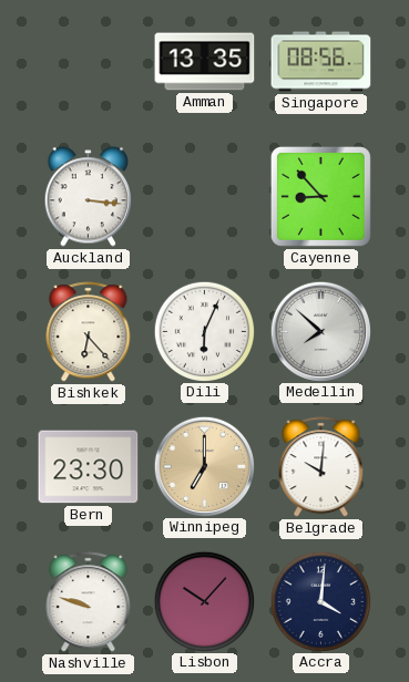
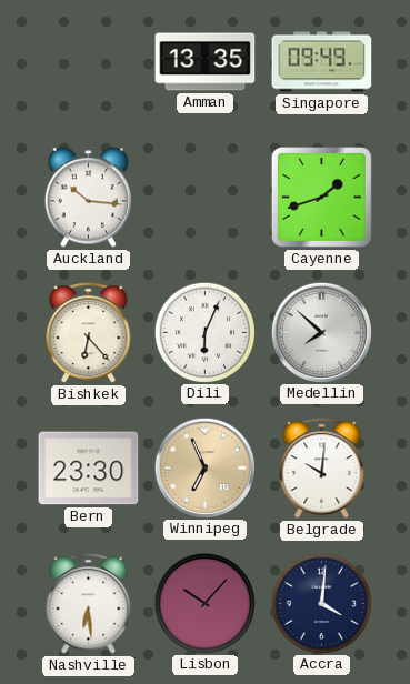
Singapore: 08:56 -> 09:49
Auckland: 3:16 -> 10:16
Cayenne: 8:53 -> 1:42
Winnipeg: 7:00 -> 6:56
Nashville: 9:48 -> 6:29
